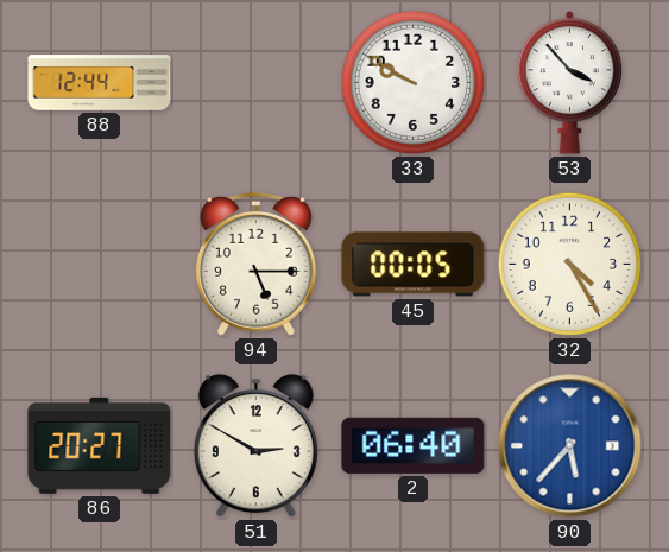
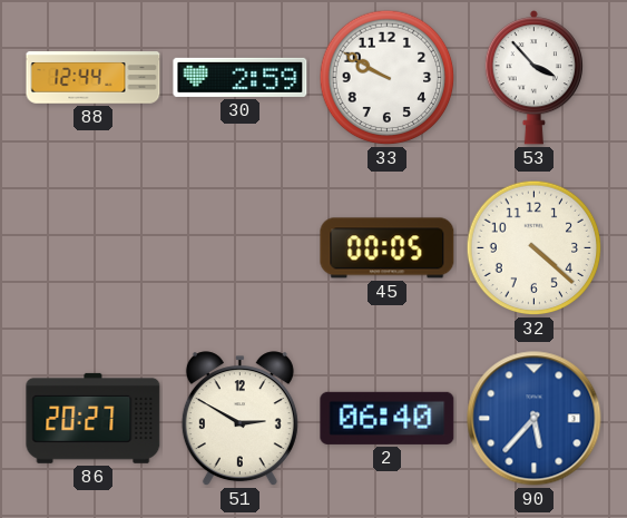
30: none -> 2:59
94: 5:15 -> none
32: 4:25 -> 4:22
